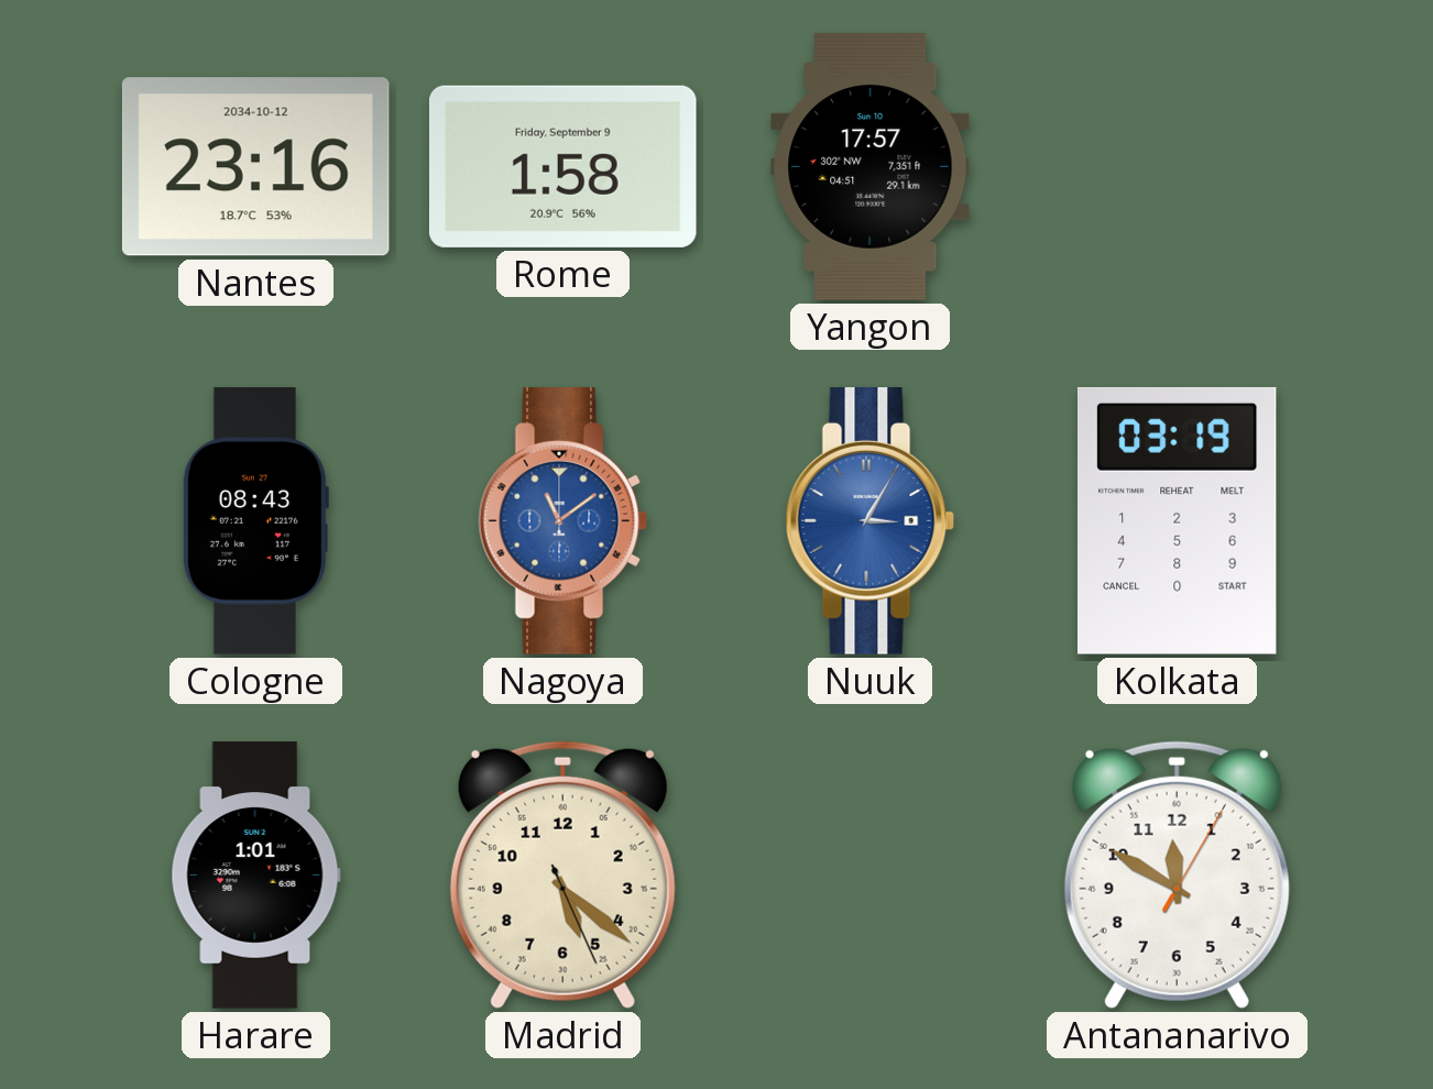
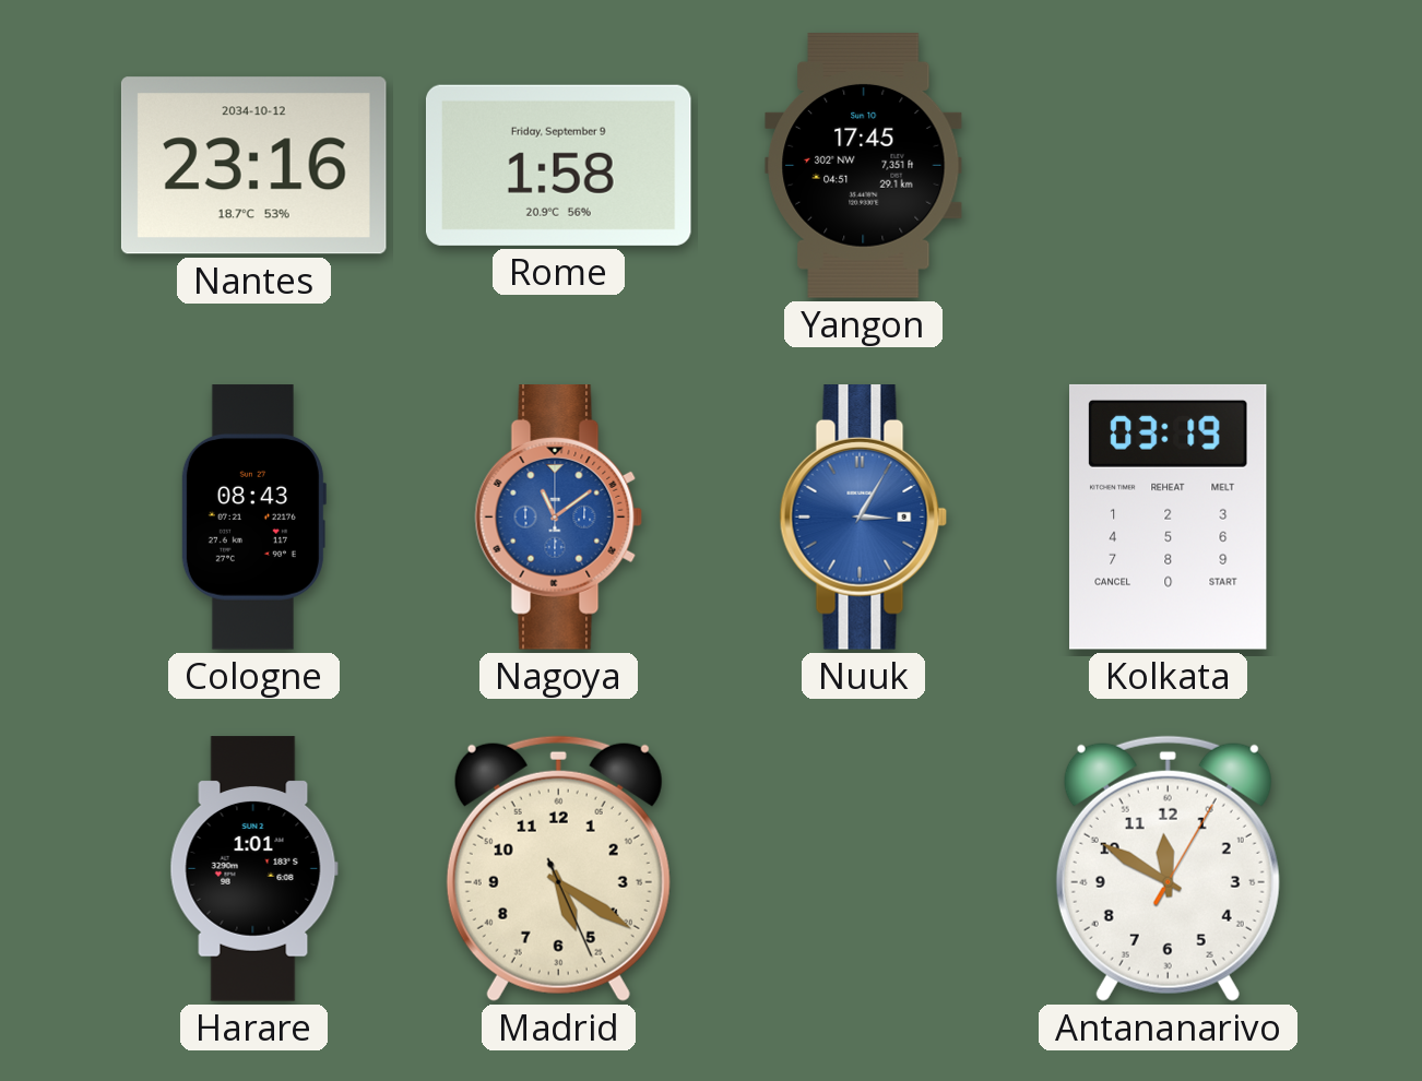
Yangon: 17:57 -> 17:45
Madrid: 5:21 -> 5:20
